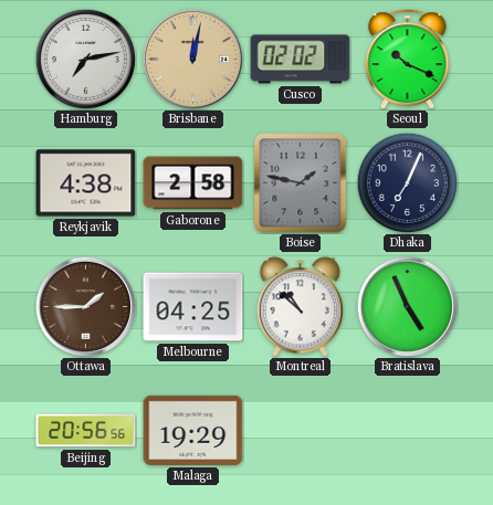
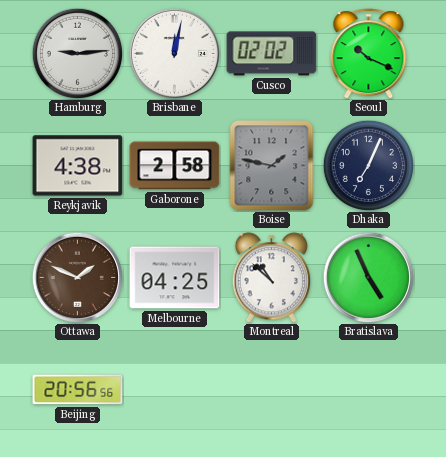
Hamburg: 7:13 -> 9:14
Brisbane dial: champagne -> white
Ottawa: 1:45 -> 1:49
Malaga: 19:29 -> none
